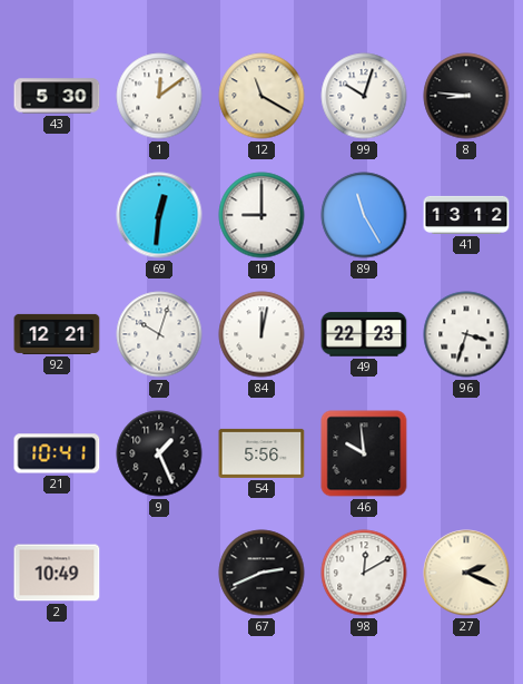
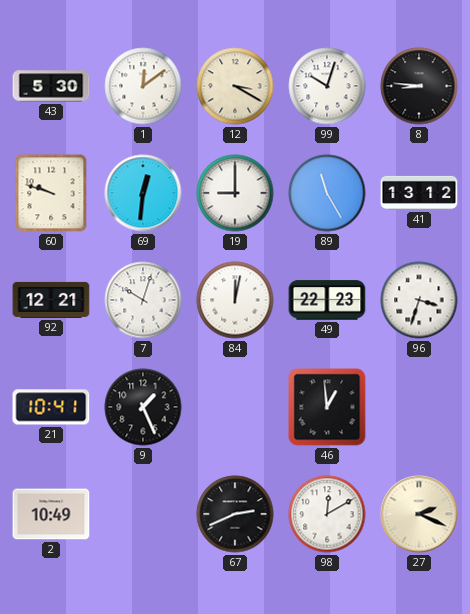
12: 11:20 -> 3:20
60: none -> 9:48
54: 5:56 -> none
46: 9:59 -> 12:59
